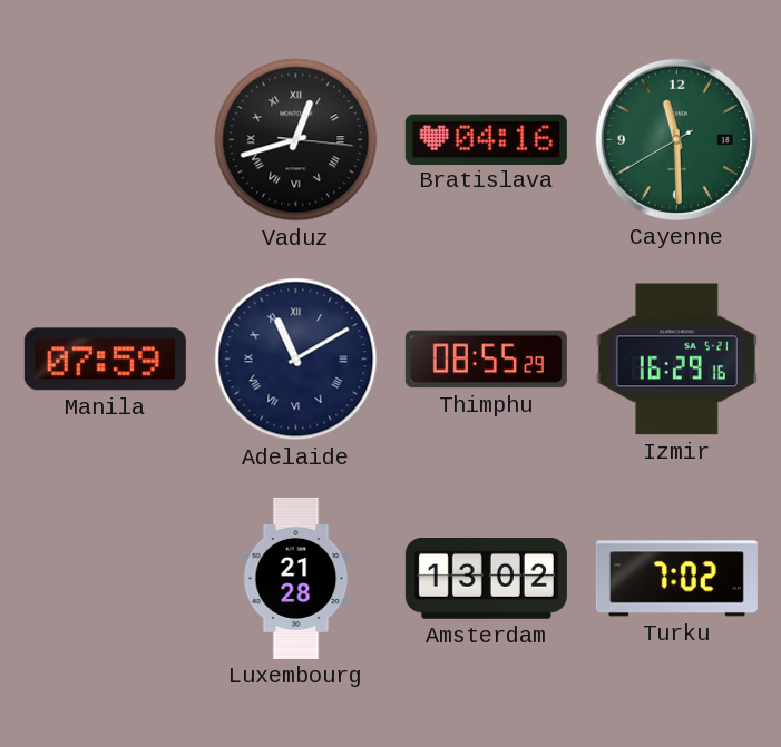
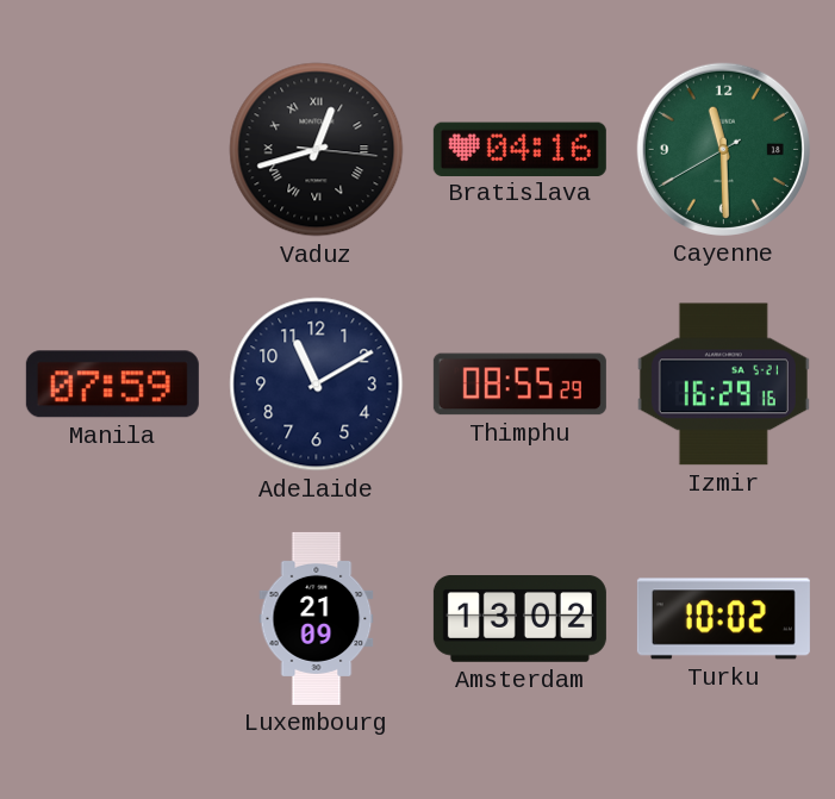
Adelaide numerals: Roman -> Arabic
Luxembourg: 21:28 -> 21:09
Turku: 7:02 -> 10:02
